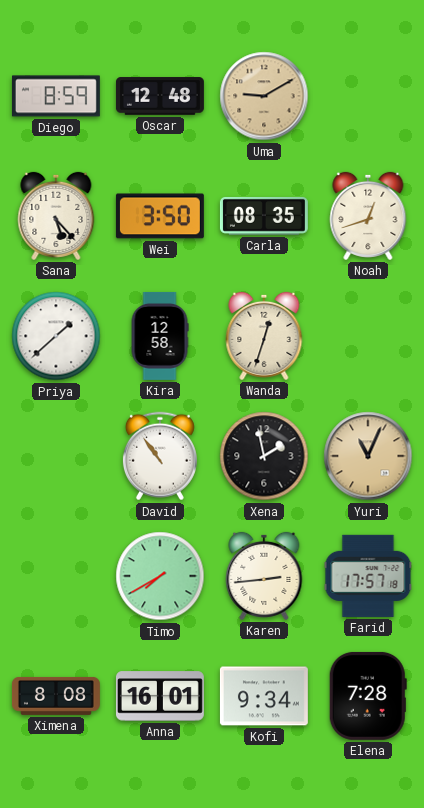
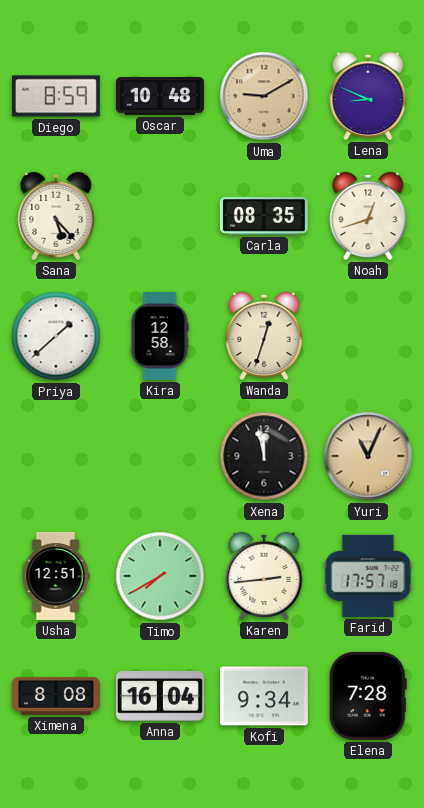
Oscar: 12:48 -> 10:48
Lena: none -> 8:49
Wei: 3:50 -> none
David: 10:54 -> none
Xena: 1:58 -> 11:58
Usha: none -> 12:51
Anna: 16:01 -> 16:04
